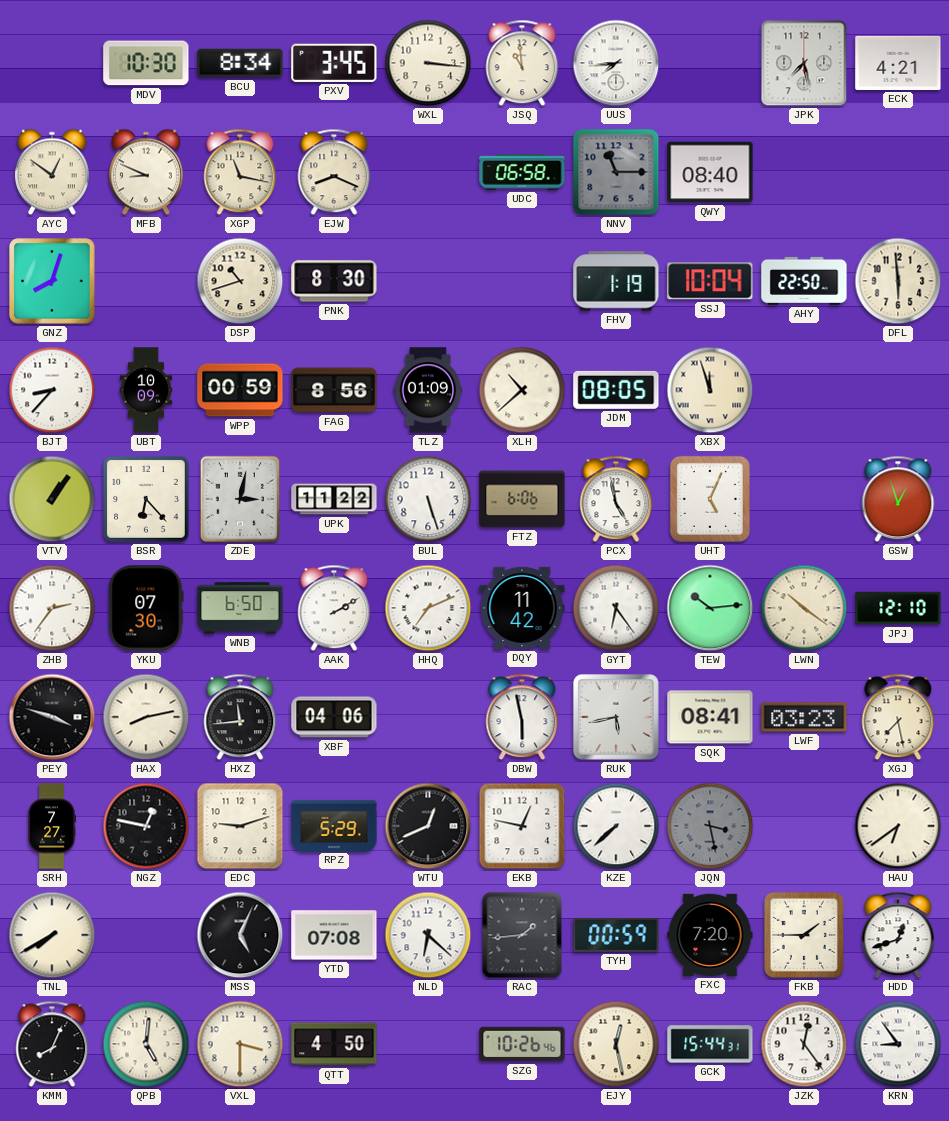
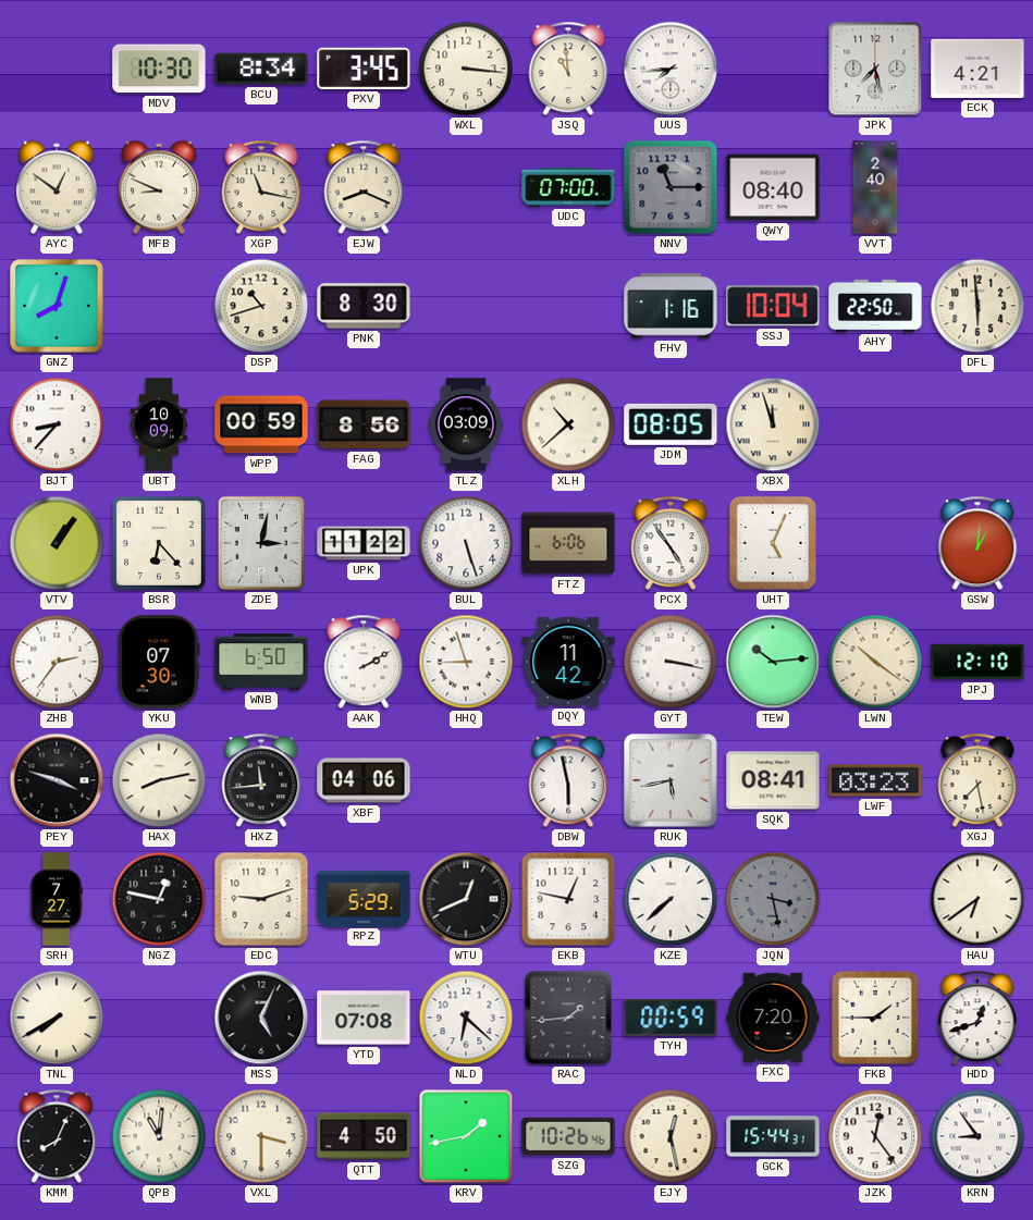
UDC: 06:58 -> 07:00
VVT: none -> 2:40
FHV: 1:19 -> 1:16
TLZ: 01:09 -> 03:09
PCX: 4:58 -> 4:54
GSW: 12:57 -> 1:01
HHQ: 7:11 -> 8:57
GYT: 6:24 -> 3:17
QPB: 5:01 -> 11:01
KRV: none -> 1:43
